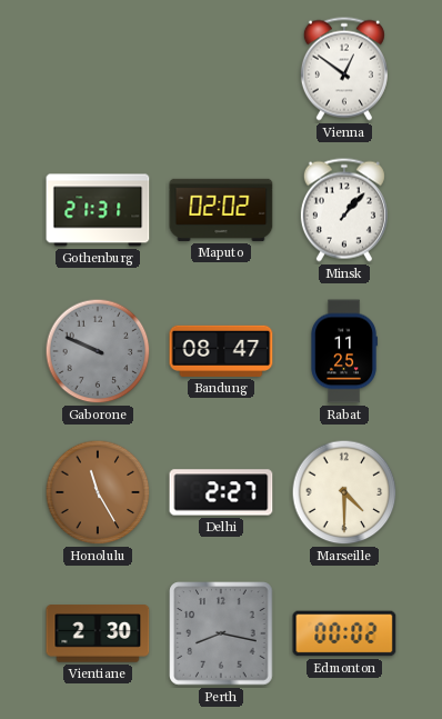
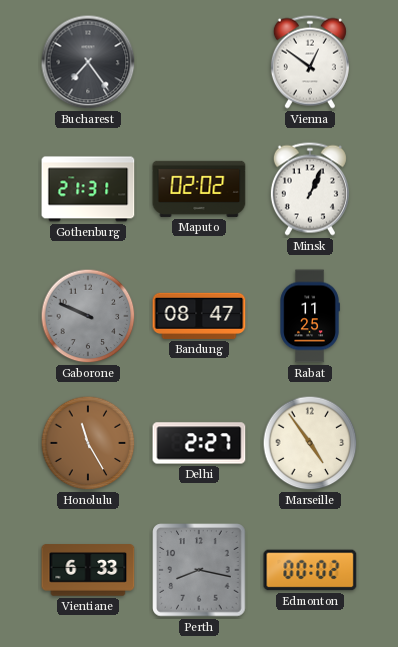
Bucharest: none -> 7:24
Minsk: 1:07 -> 1:04
Marseille: 4:30 -> 4:54
Vientiane: 2:30 -> 6:33
